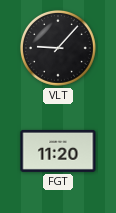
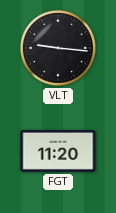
VLT: 9:07 -> 9:16
